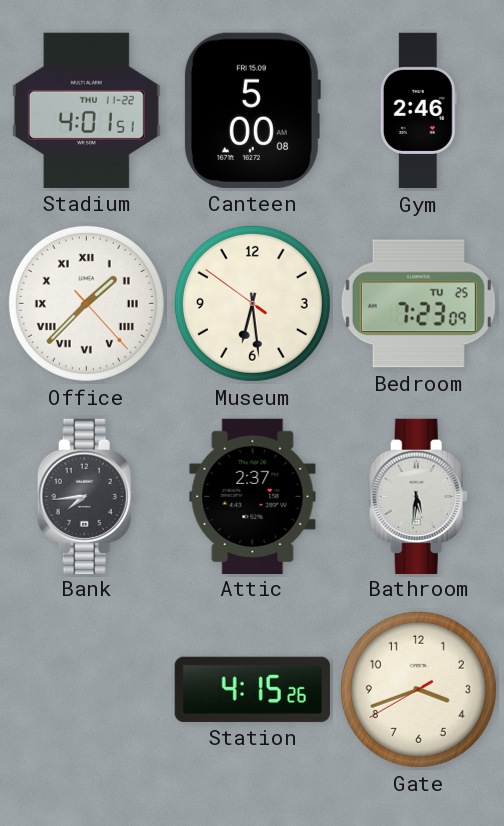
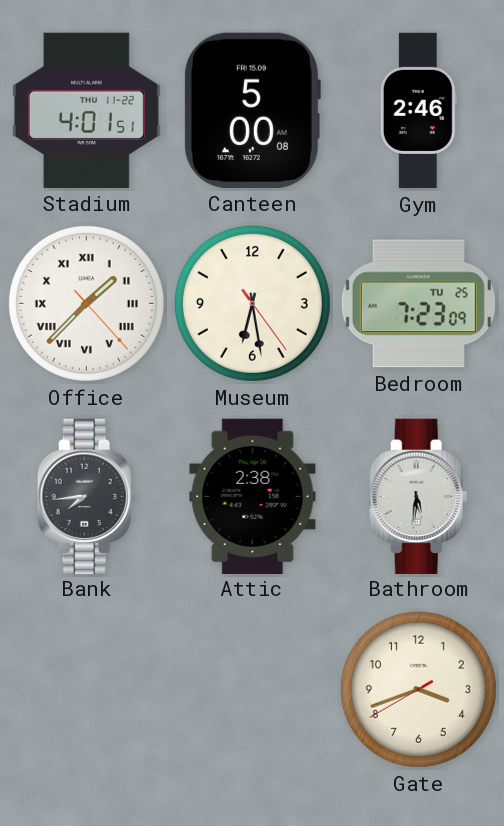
Museum: 6:28:51 -> 6:28:24
Attic: 2:37 -> 2:38
Station: 4:15 -> none
